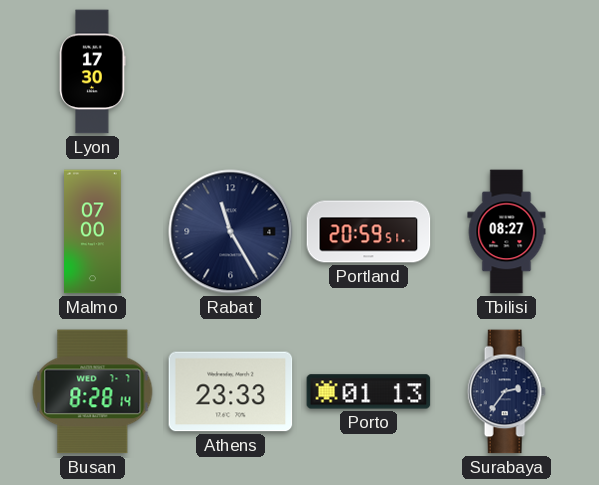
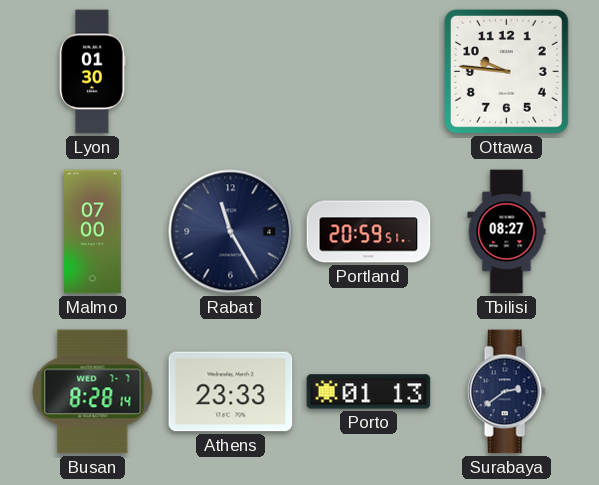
Lyon: 17:30 -> 01:30
Ottawa: none -> 9:46
Surabaya: 2:36 -> 2:39
